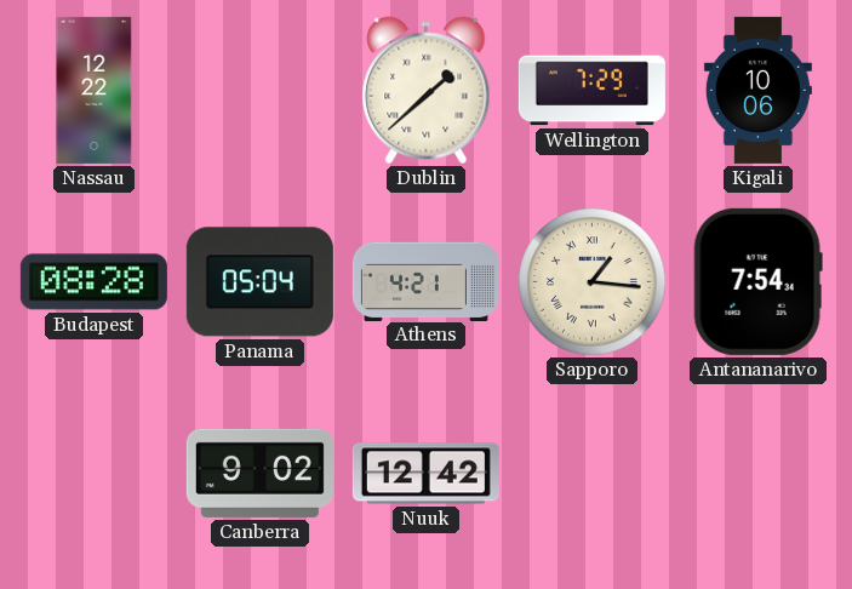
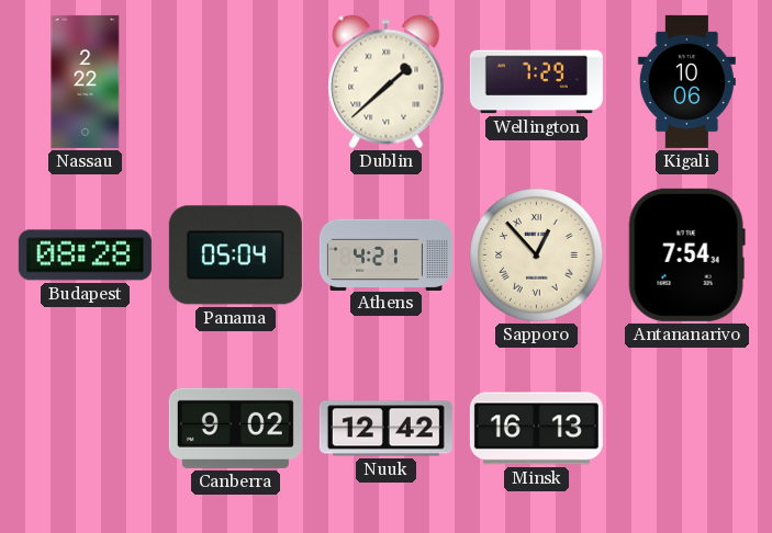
Nassau: 12:22 -> 2:22
Sapporo: 1:16 -> 12:53
Minsk: none -> 16:13
